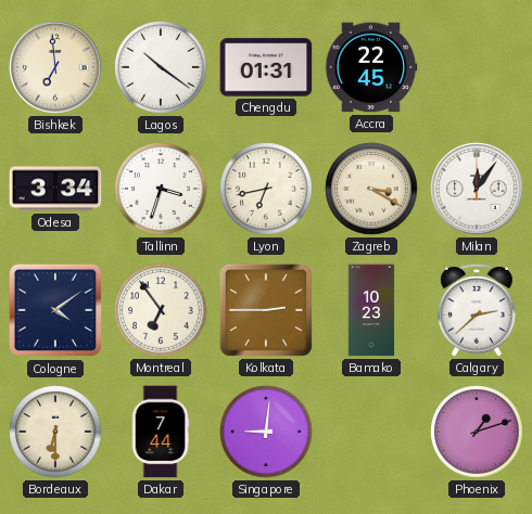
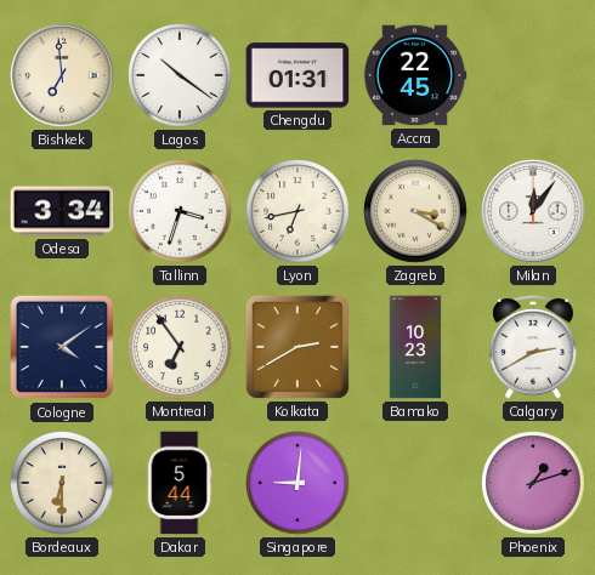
Kolkata: 2:45 -> 2:40
Calgary: 2:38 -> 2:40
Dakar: 7:44 -> 5:44
